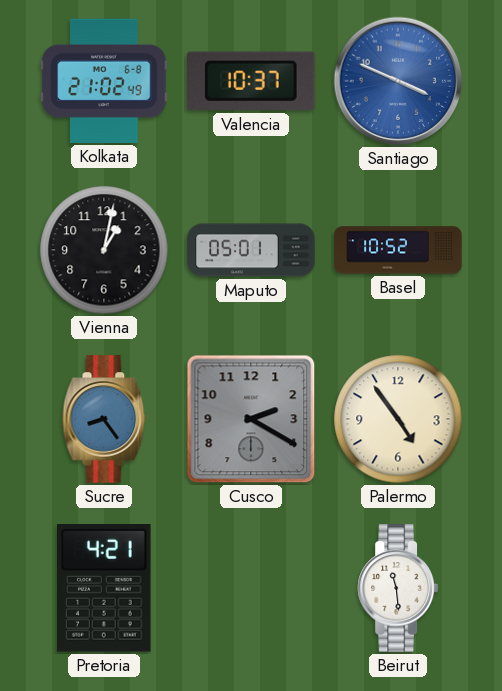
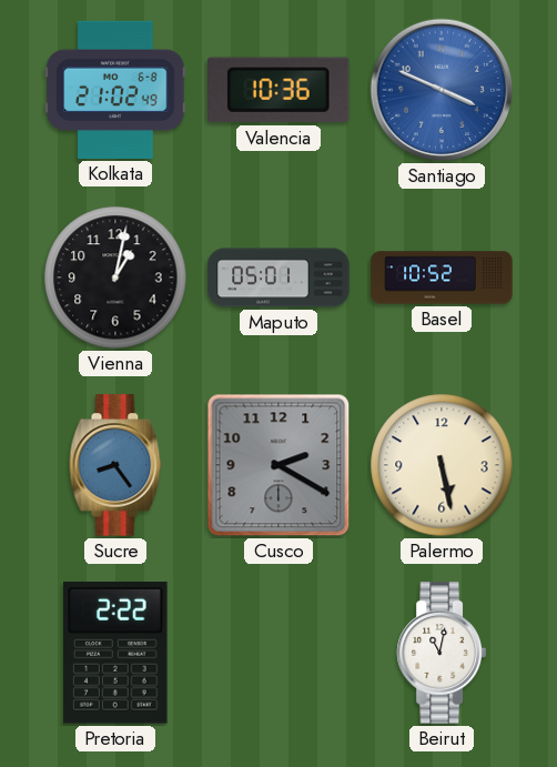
Valencia: 10:37 -> 10:36
Palermo: 4:54 -> 5:28
Pretoria: 4:21 -> 2:22
Beirut: 11:29 -> 11:02
